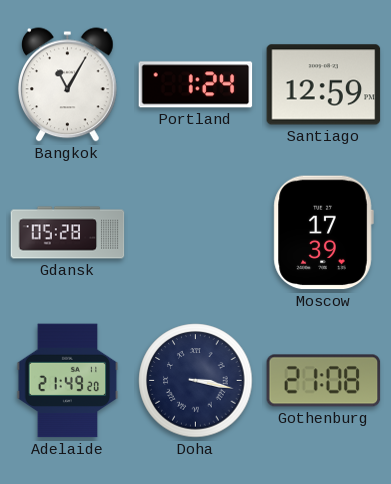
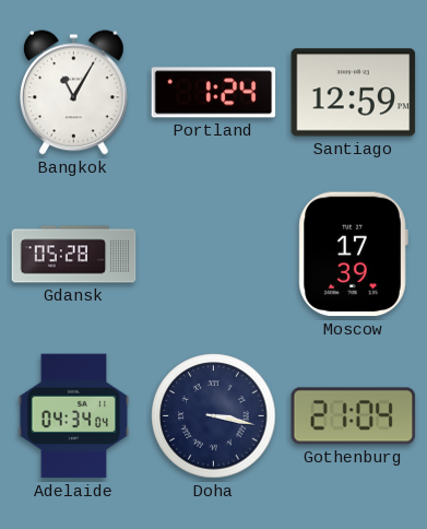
Adelaide: 21:49 -> 04:34
Gothenburg: 21:08 -> 21:04
